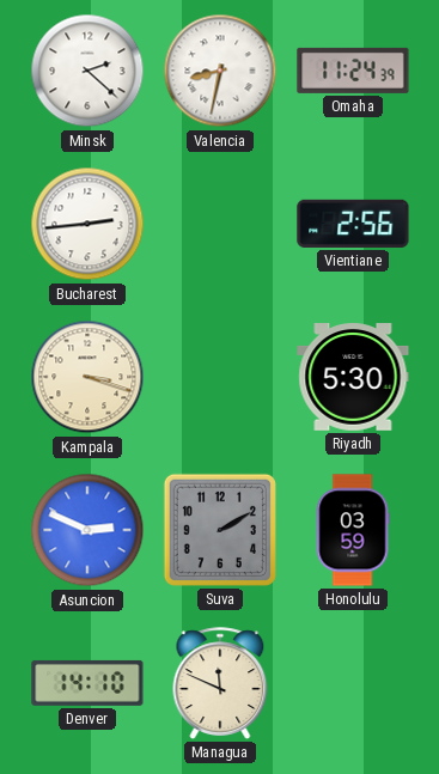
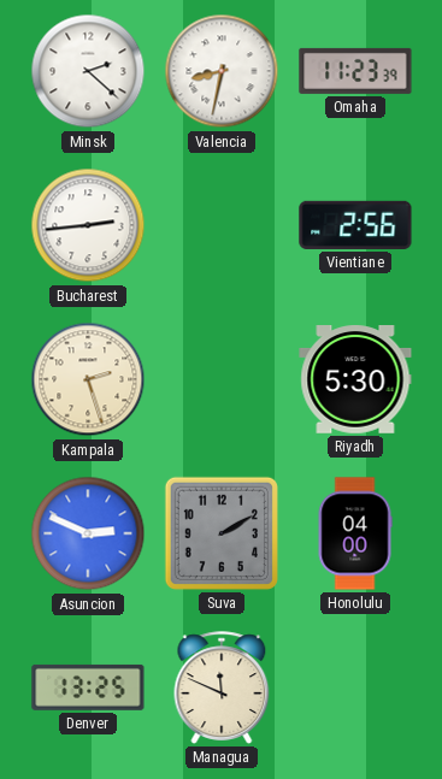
Omaha: 11:24 -> 11:23
Kampala: 3:18 -> 2:27
Honolulu: 03:59 -> 04:00
Denver: 14:10 -> 13:25
